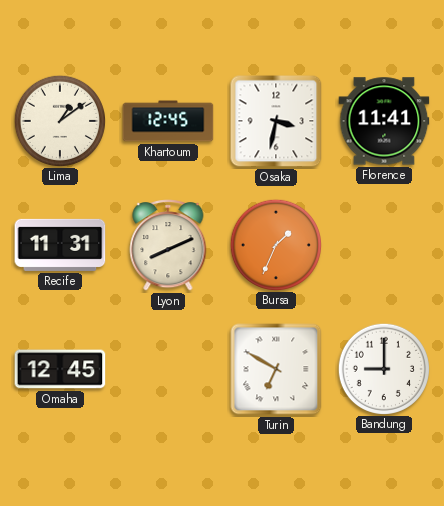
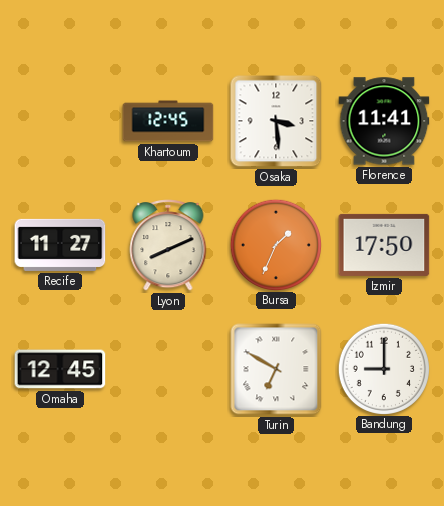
Lima: 1:09 -> none
Osaka: 3:32 -> 3:29
Recife: 11:31 -> 11:27
Izmir: none -> 17:50
